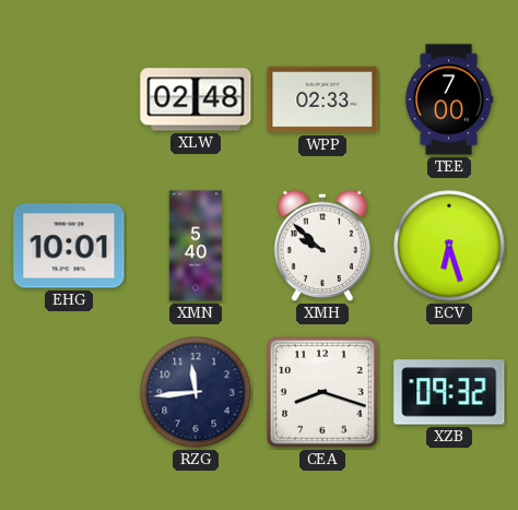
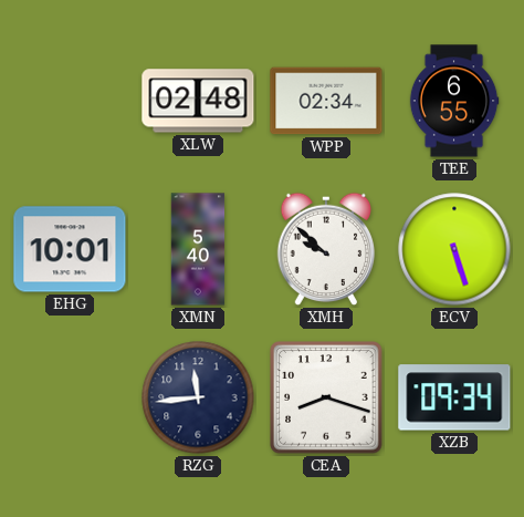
WPP: 02:33 -> 02:34
TEE: 7:00 -> 6:55
ECV: 6:27 -> 5:27
XZB: 09:32 -> 09:34
